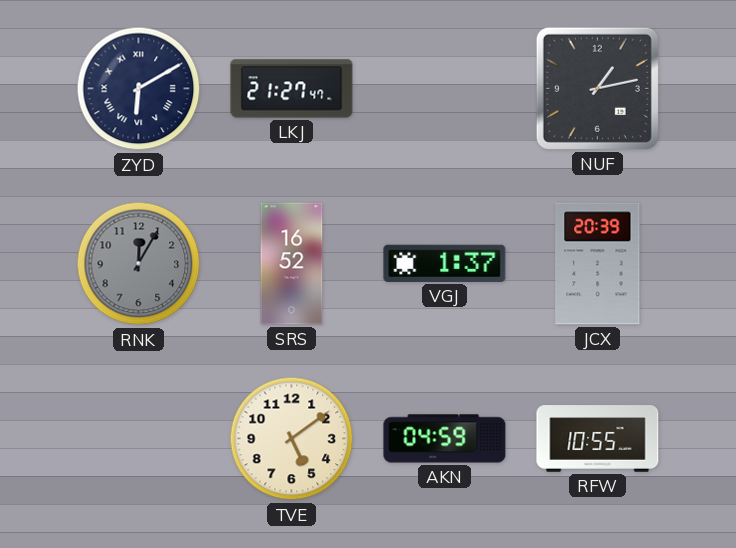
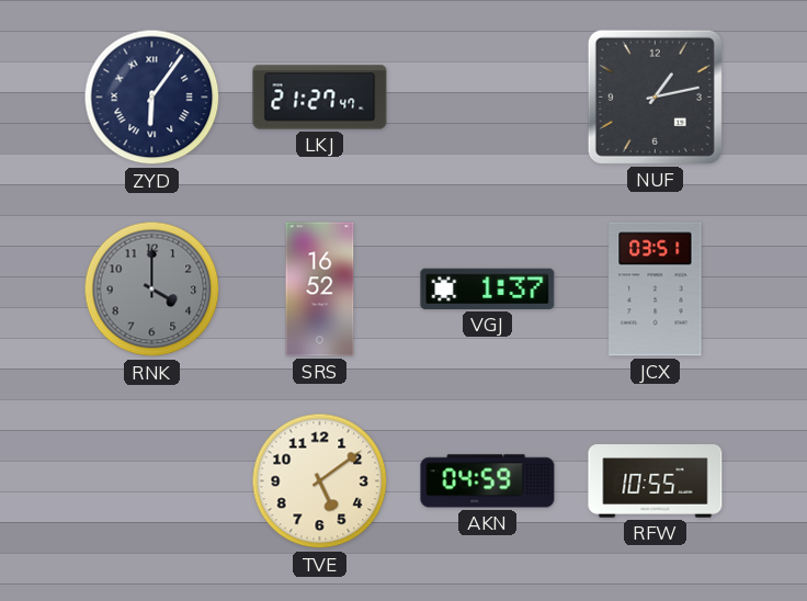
ZYD: 6:10 -> 6:06
RNK: 12:05 -> 4:00
JCX: 20:39 -> 03:51
